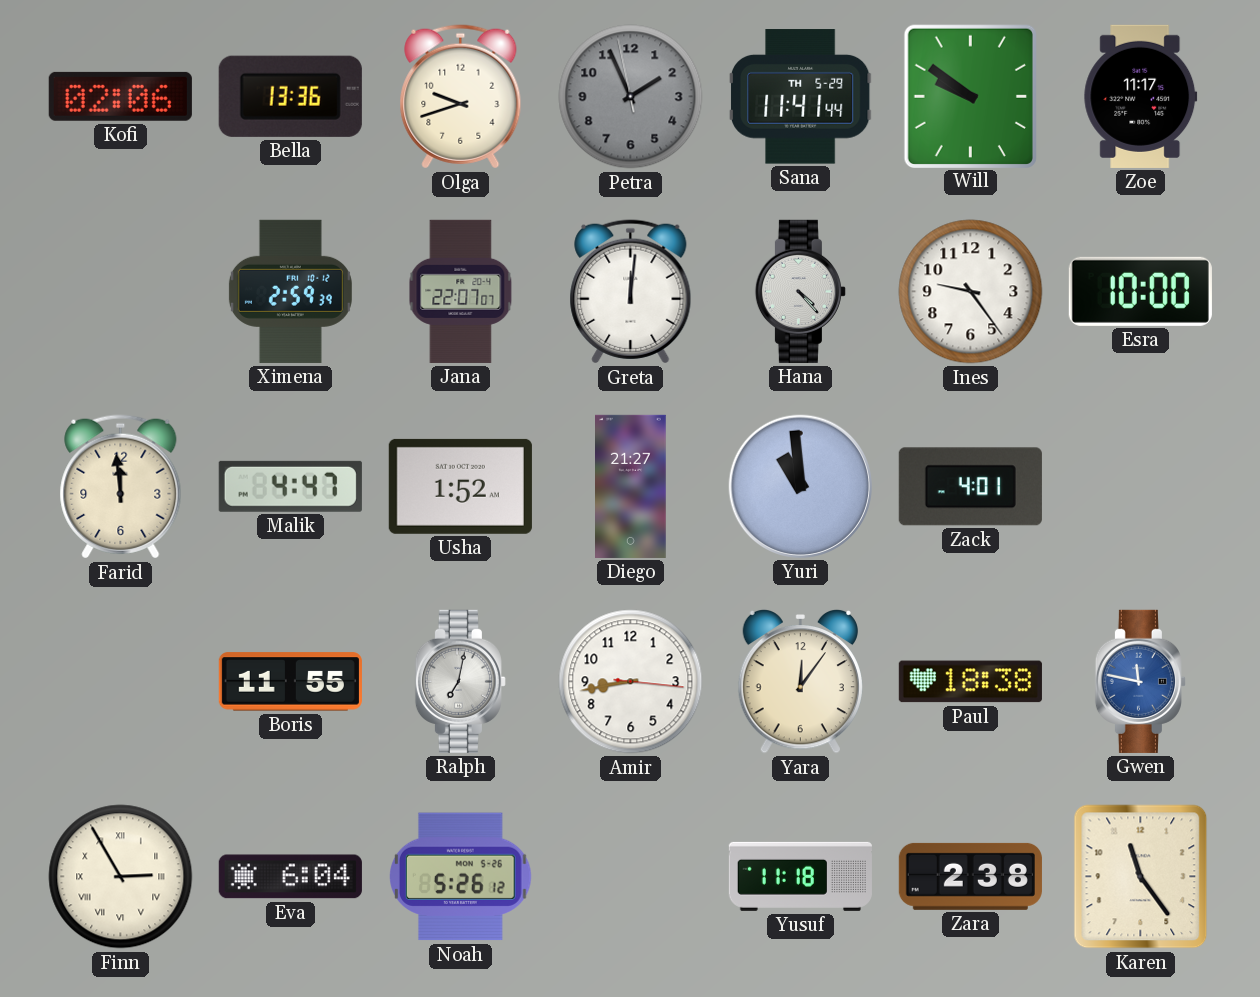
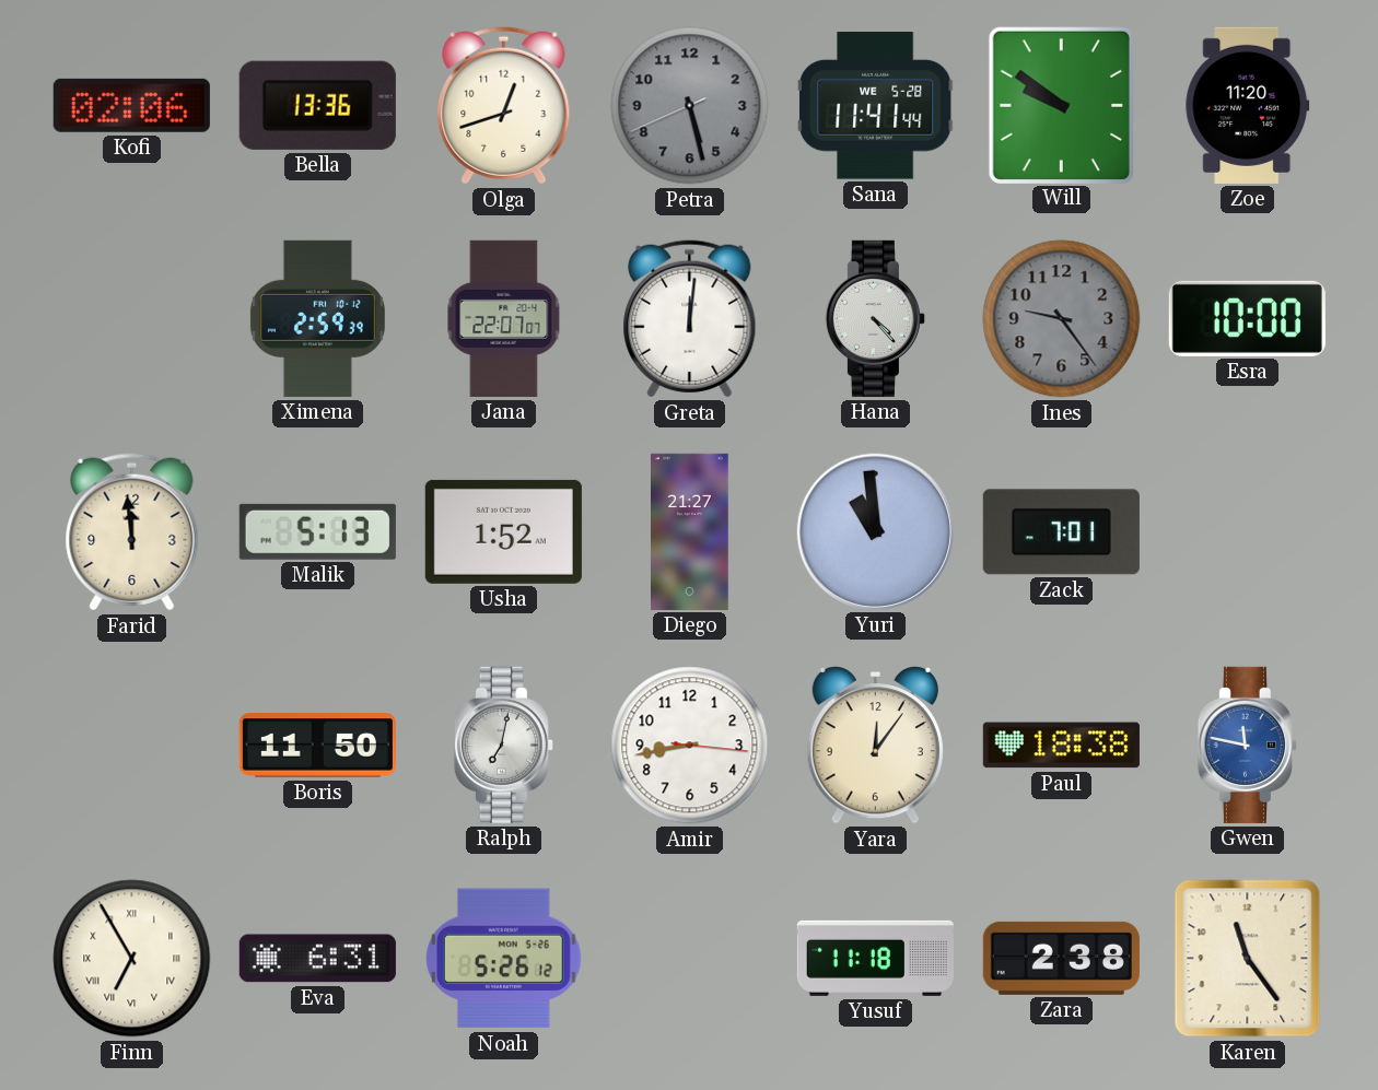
Olga: 9:42 -> 12:42
Petra: 1:55 -> 5:27
Sana date: TH 5-29 -> WE 5-28
Zoe: 11:17 -> 11:20
Ines dial: white -> grey
Malik: 4:47 -> 5:13
Zack: 4:01 -> 7:01
Boris: 11:55 -> 11:50
Finn: 2:55 -> 6:55
Eva: 6:04 -> 6:31
